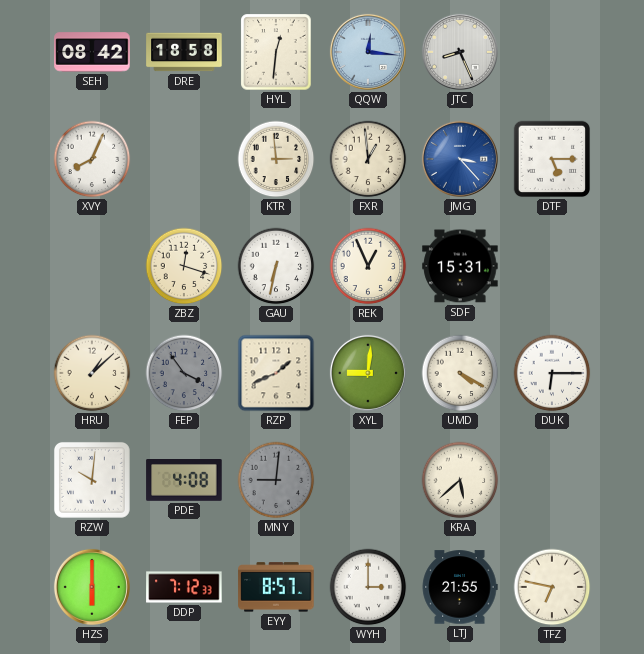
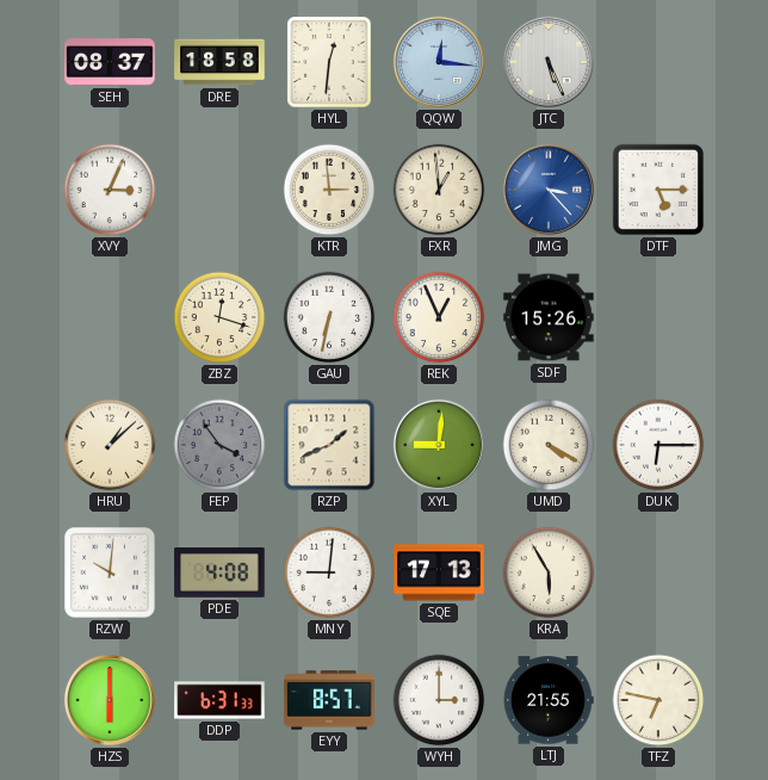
SEH: 08:42 -> 08:37
JTC: 8:26 -> 5:26
XVY: 8:04 -> 3:04
SDF: 15:31 -> 15:26
MNY dial: grey -> white
SQE: none -> 17:13
KRA: 5:38 -> 5:55
DDP: 7:12 -> 6:31
